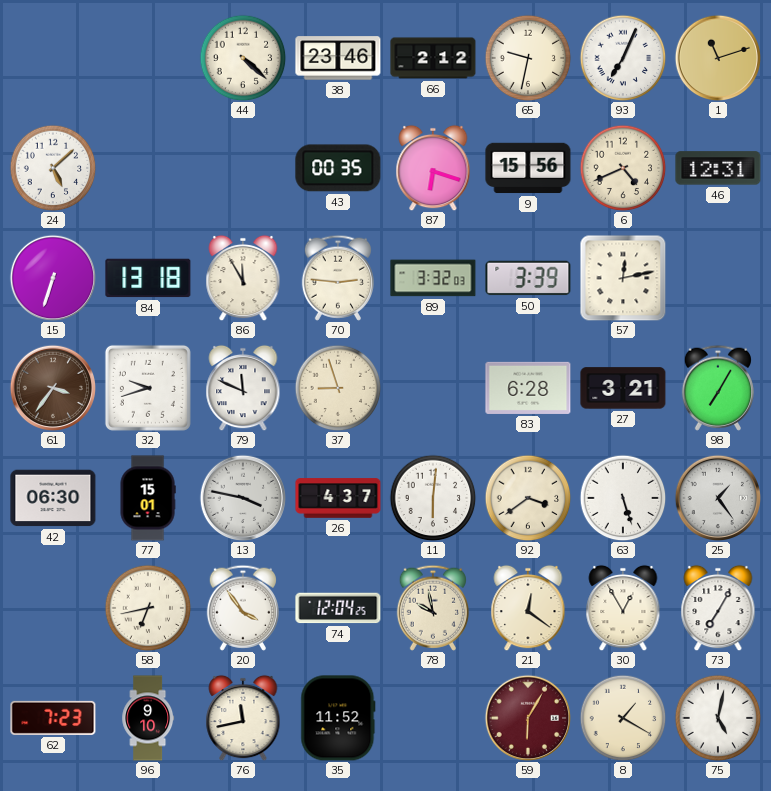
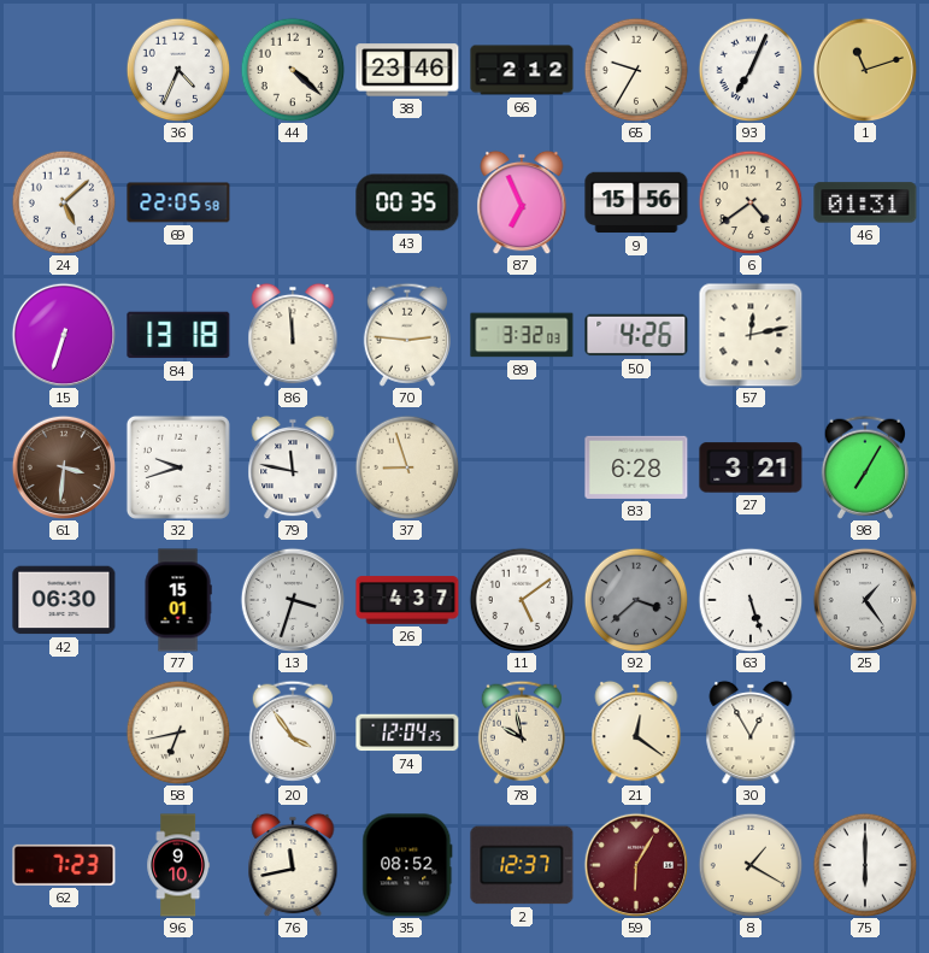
36: none -> 4:34
65: 9:32 -> 9:35
69: none -> 22:05
87: 6:18 -> 6:56
6: 4:41 -> 4:39
46: 12:31 -> 01:31
86: 11:55 -> 11:59
50: 3:39 -> 4:26
61: 3:36 -> 3:31
79: 11:49 -> 11:47
13: 3:47 -> 3:33
11: 6:01 -> 5:09
92: 3:39 -> 3:38
92 dial: cream -> grey
73: 7:05 -> none
35: 11:52 -> 08:52
2: none -> 12:37
75: 5:02 -> 6:00
